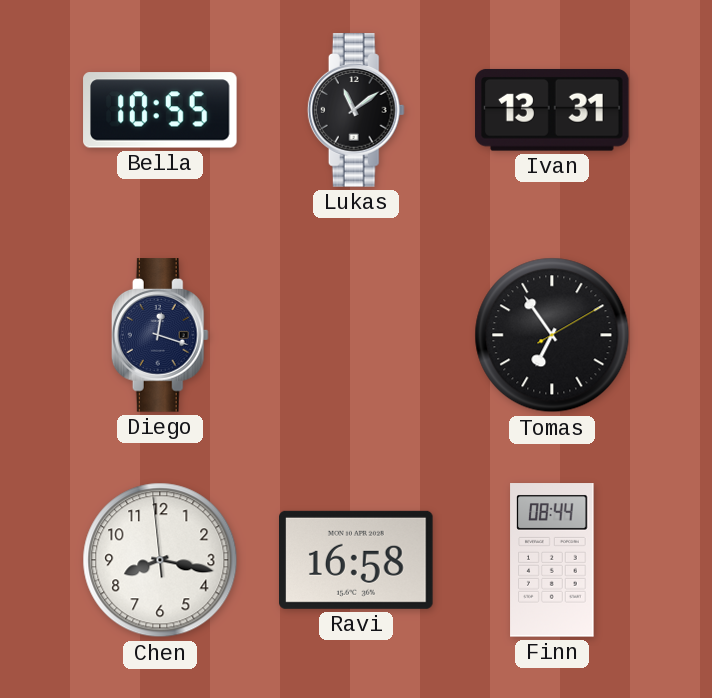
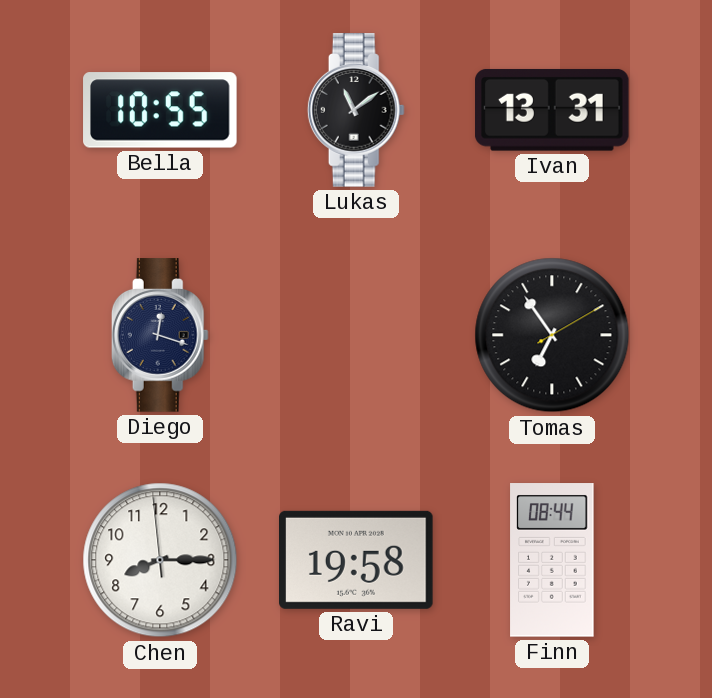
Chen: 8:16 -> 8:14
Ravi: 16:58 -> 19:58
